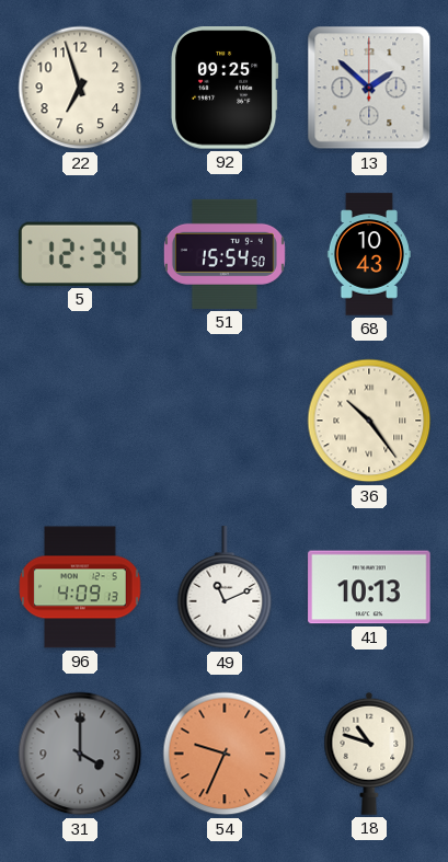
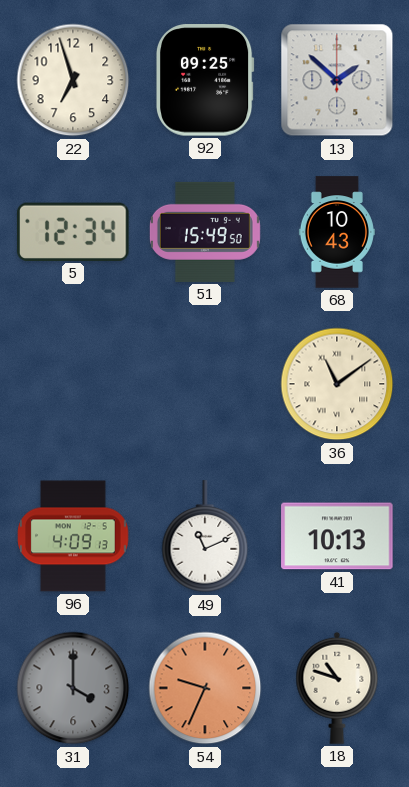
51: 15:54 -> 15:49
36: 10:24 -> 11:09
